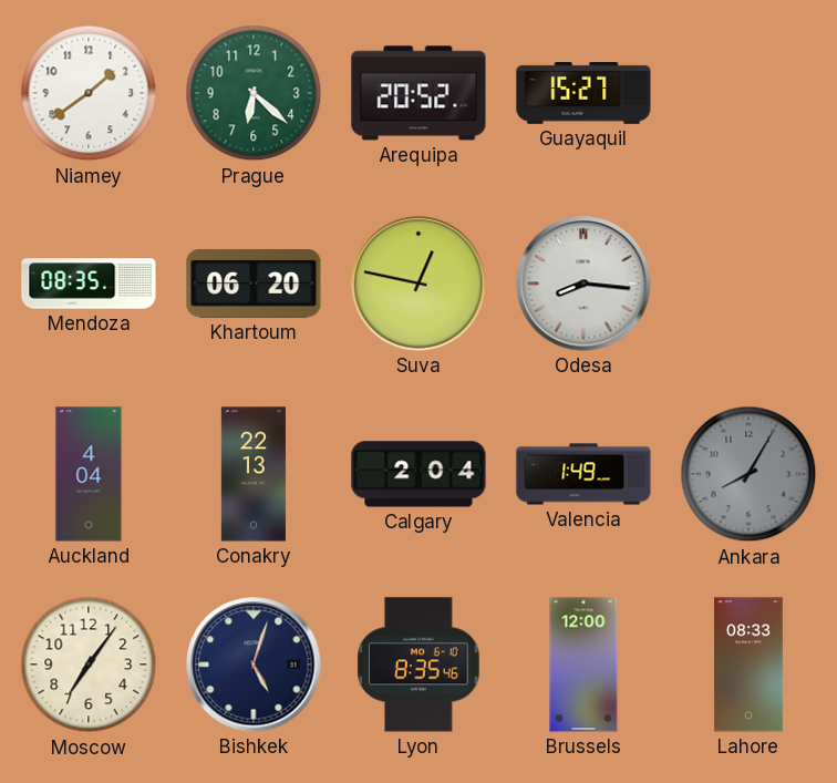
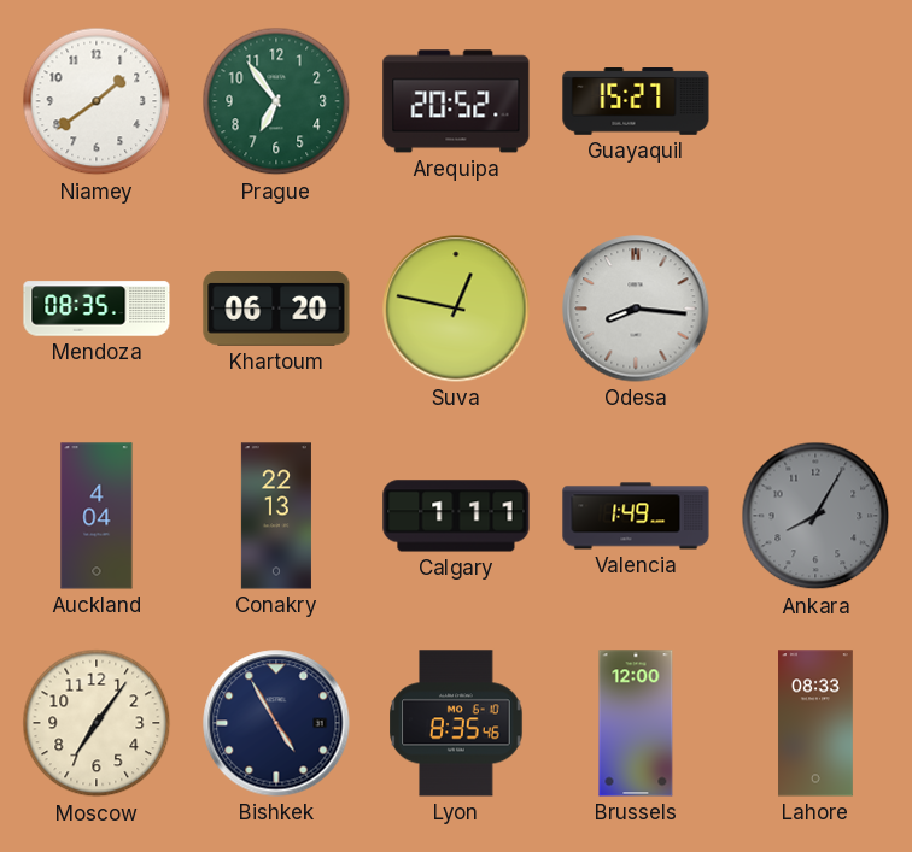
Prague: 6:22 -> 6:54
Calgary: 2:04 -> 1:11
Bishkek: 5:03 -> 4:55
